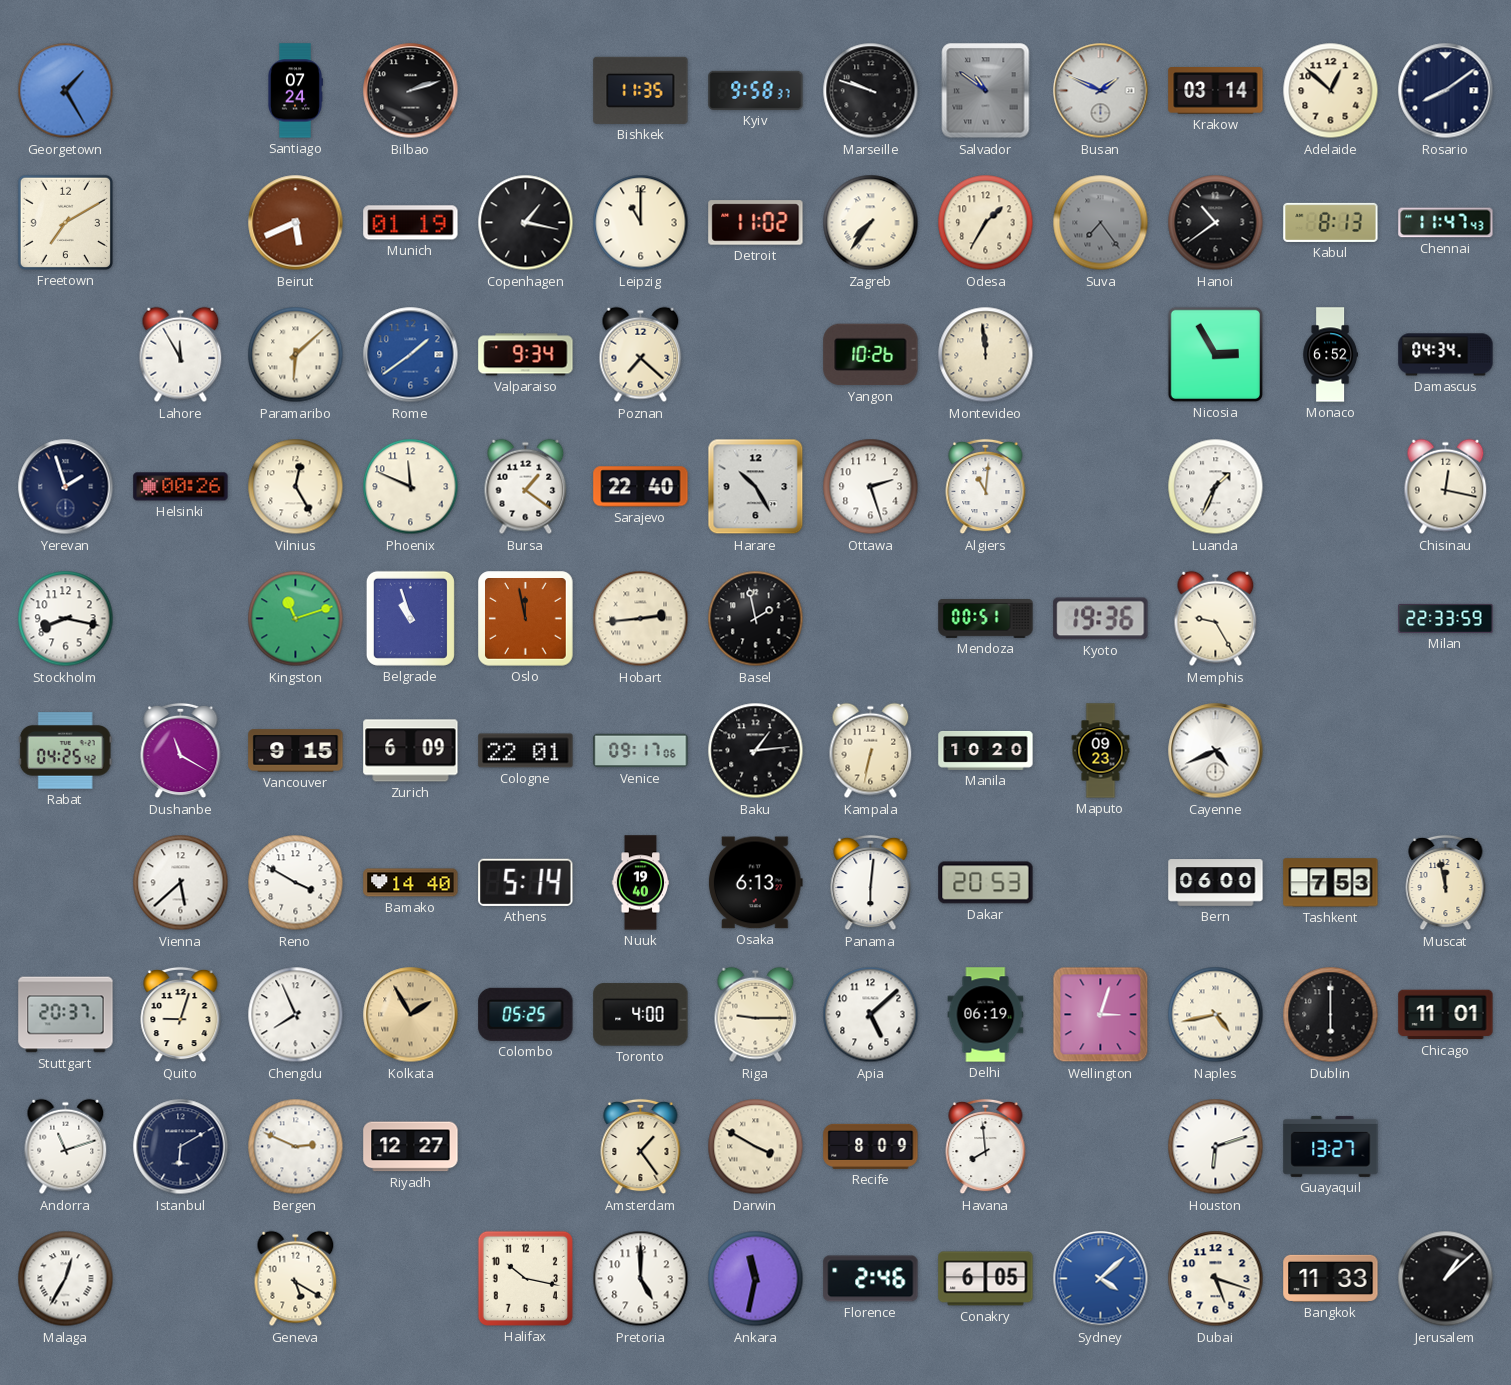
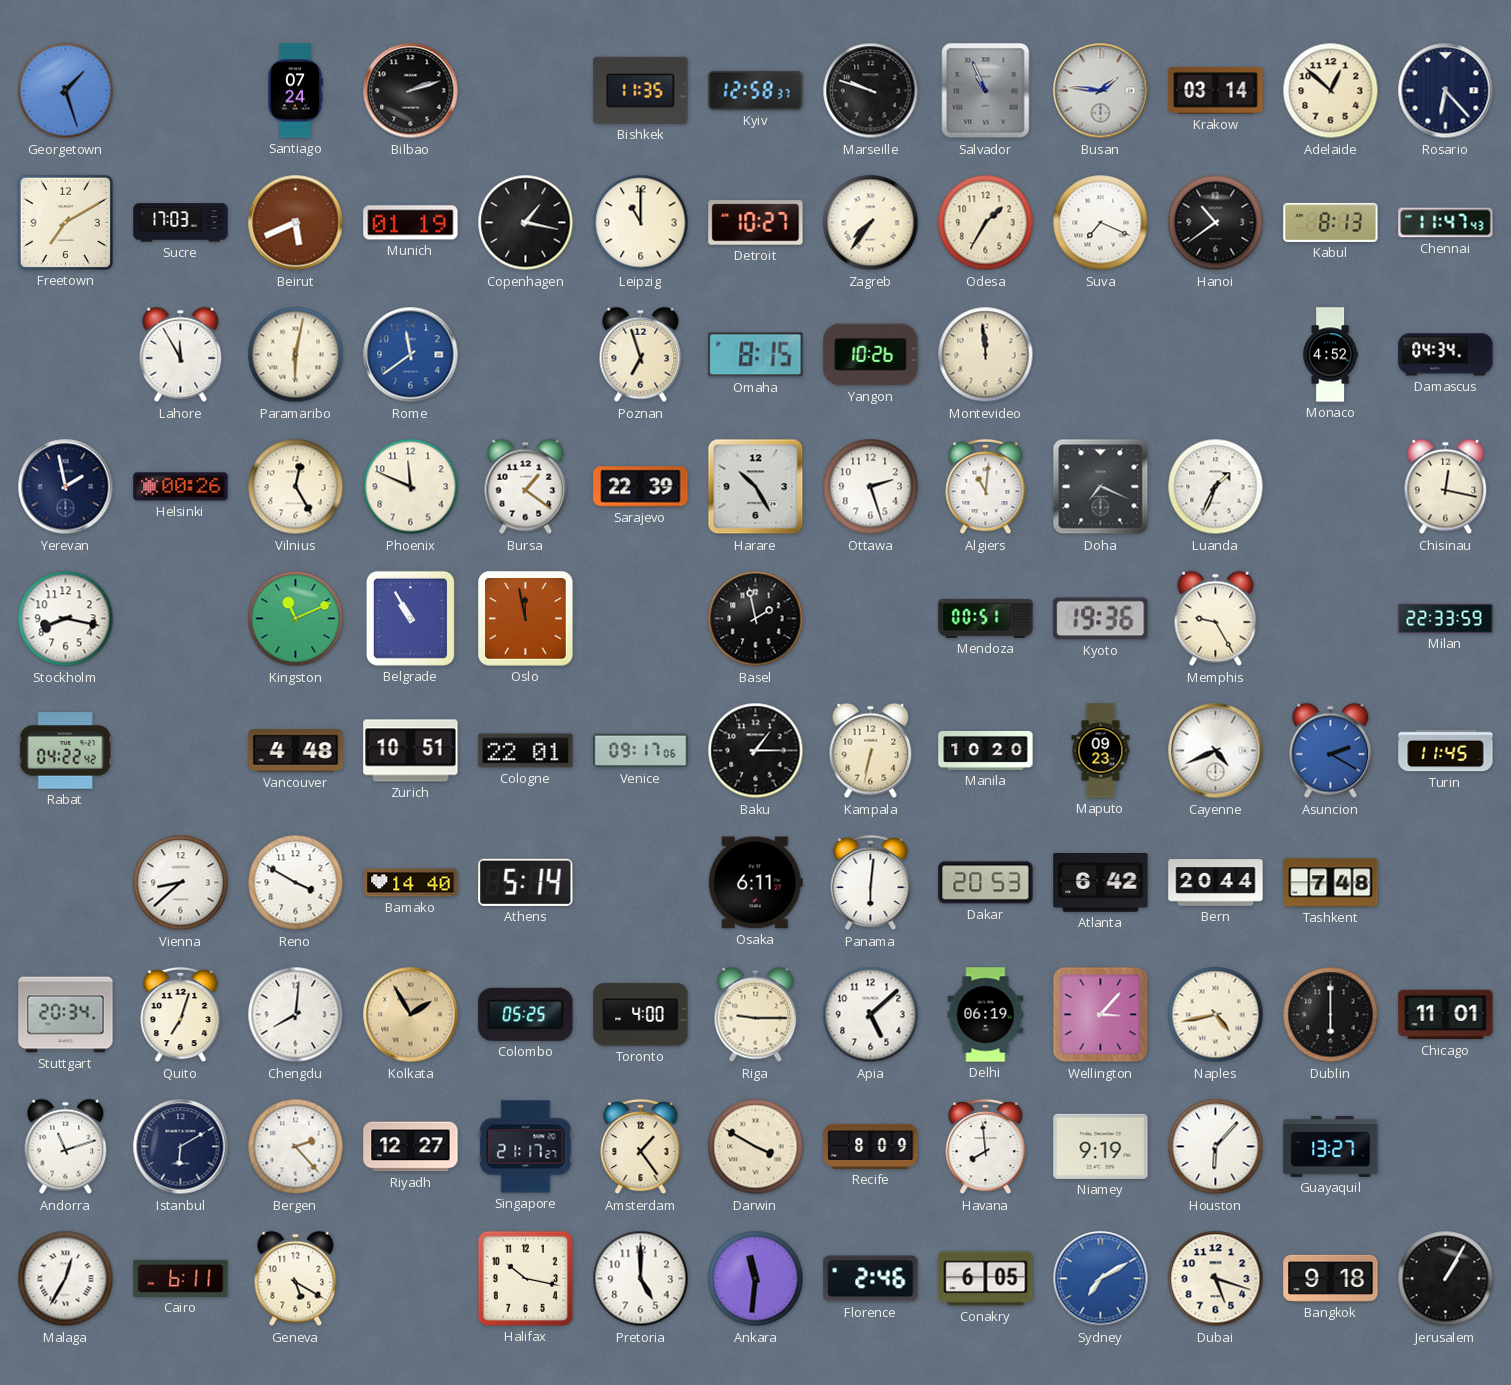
Georgetown: 1:25 -> 1:27
Kyiv: 9:58 -> 12:58
Salvador: 10:51 -> 10:56
Busan: 1:49 -> 1:46
Rosario: 8:09 -> 6:23
Sucre: none -> 17:03
Detroit: 11:02 -> 10:27
Suva: 7:24 -> 7:19
Suva dial: grey -> white
Paramaribo: 6:08 -> 6:02
Rome: 1:39 -> 11:39
Valparaiso: 9:34 -> none
Poznan: 7:22 -> 6:57
Omaha: none -> 8:15
Nicosia: 2:55 -> none
Monaco: 6:52 -> 4:52
Yerevan: 1:57 -> 1:58
Sarajevo: 22:40 -> 22:39
Doha: none -> 7:19
Kingston: 11:12 -> 11:11
Belgrade: 10:57 -> 10:55
Hobart: 2:44 -> none
Rabat: 04:25 -> 04:22
Dushanbe: 11:20 -> none
Vancouver: 9:15 -> 4:48
Zurich: 6:09 -> 10:51
Baku: 1:14 -> 1:15
Asuncion: none -> 2:20
Turin: none -> 11:45
Vienna: 5:38 -> 8:38
Nuuk: 19:40 -> none
Osaka: 6:13 -> 6:11
Atlanta: none -> 6:42
Bern: 06:00 -> 20:44
Tashkent: 7:53 -> 7:48
Muscat: 11:58 -> none
Stuttgart: 20:37 -> 20:34
Quito: 9:03 -> 7:03
Chengdu: 7:56 -> 8:01
Wellington: 3:03 -> 3:07
Bergen: 2:49 -> 2:23
Singapore: none -> 21:17
Niamey: none -> 9:19
Houston: 6:12 -> 6:07
Cairo: none -> 6:11
Ankara: 11:32 -> 11:31
Sydney: 4:08 -> 7:10
Bangkok: 11:33 -> 9:18
Jerusalem: 1:08 -> 1:05
